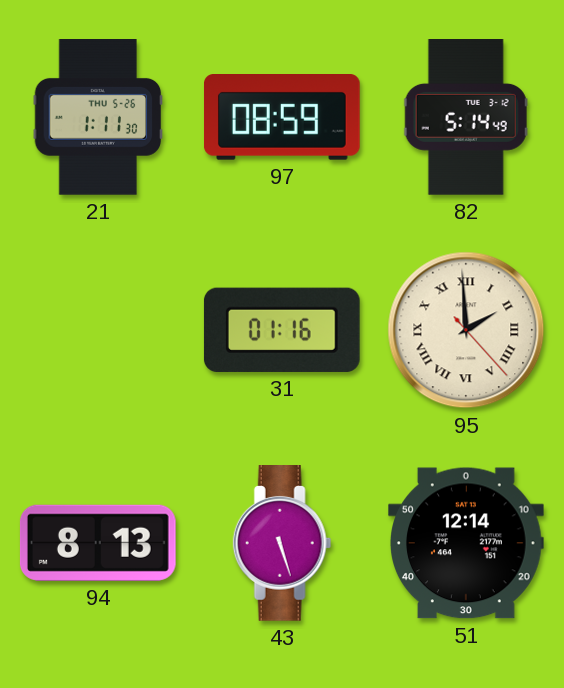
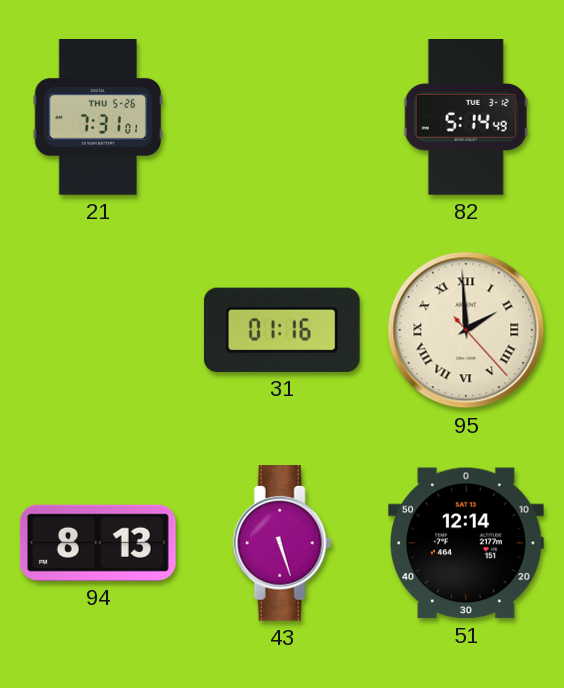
21: 1:11 -> 7:31
97: 08:59 -> none
